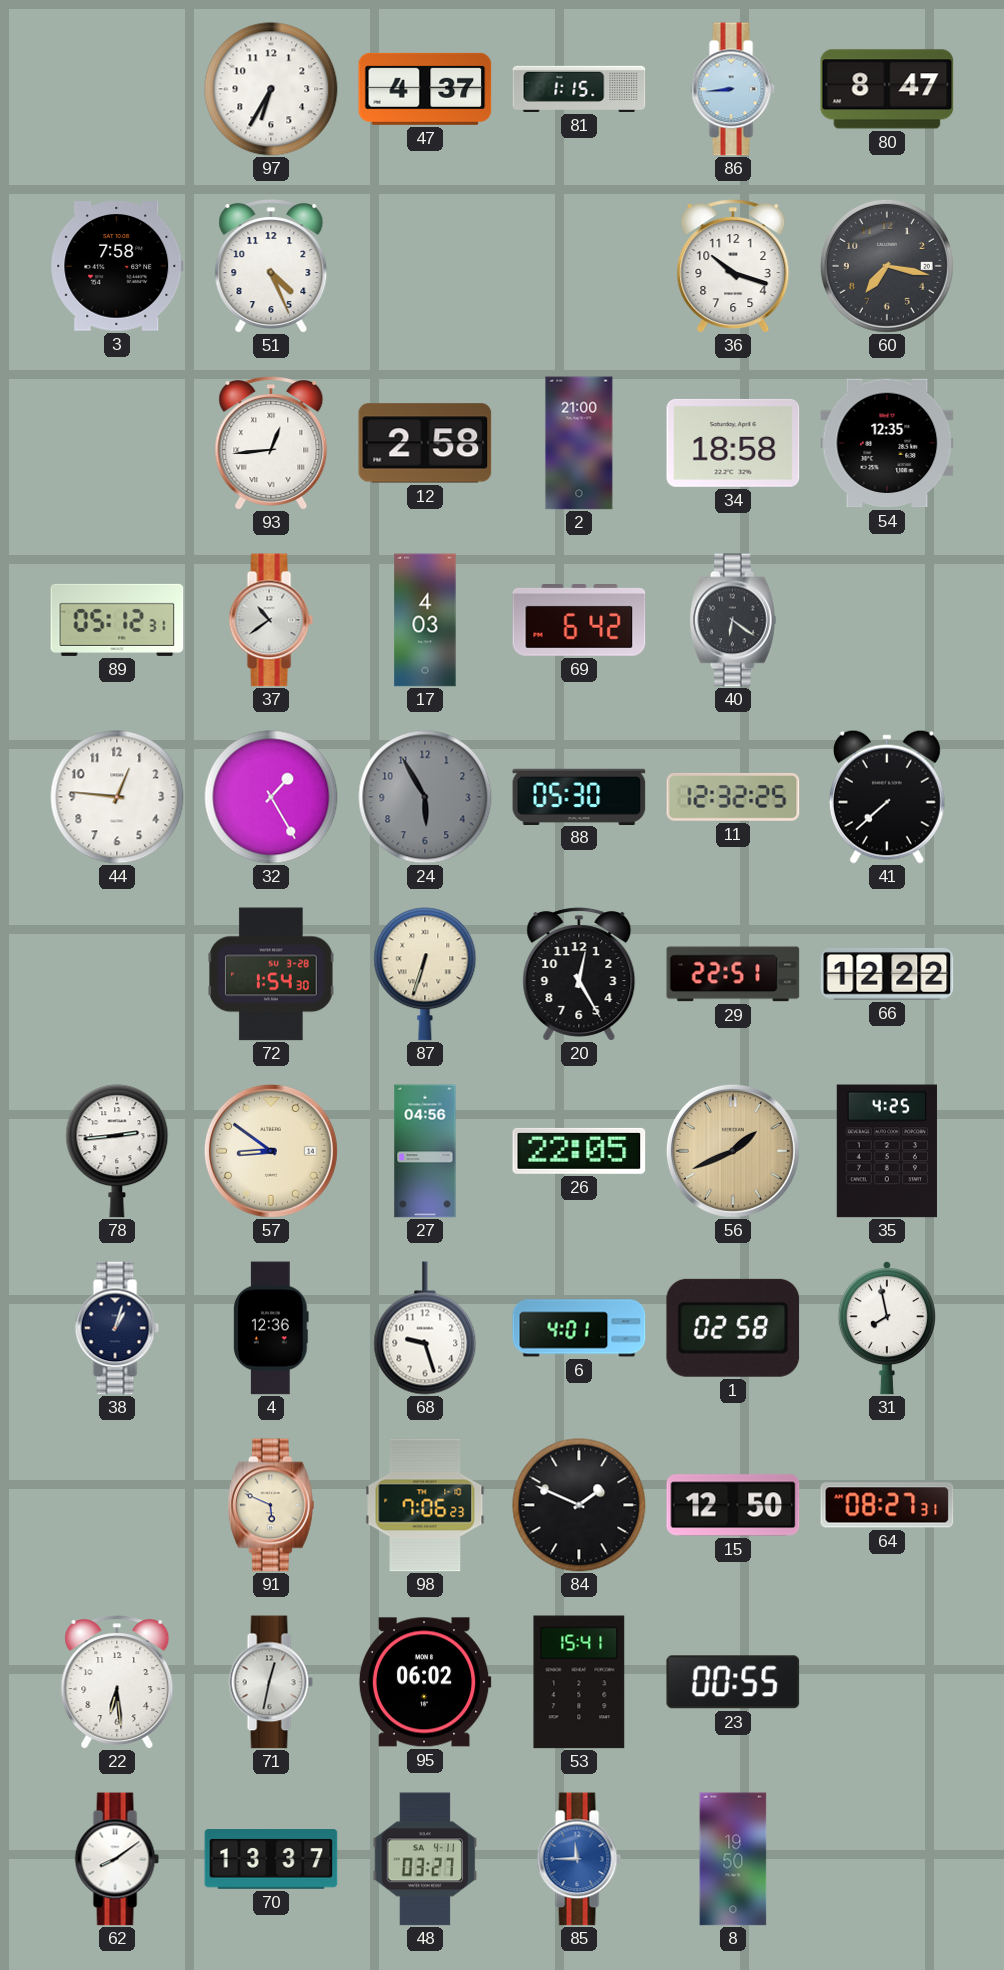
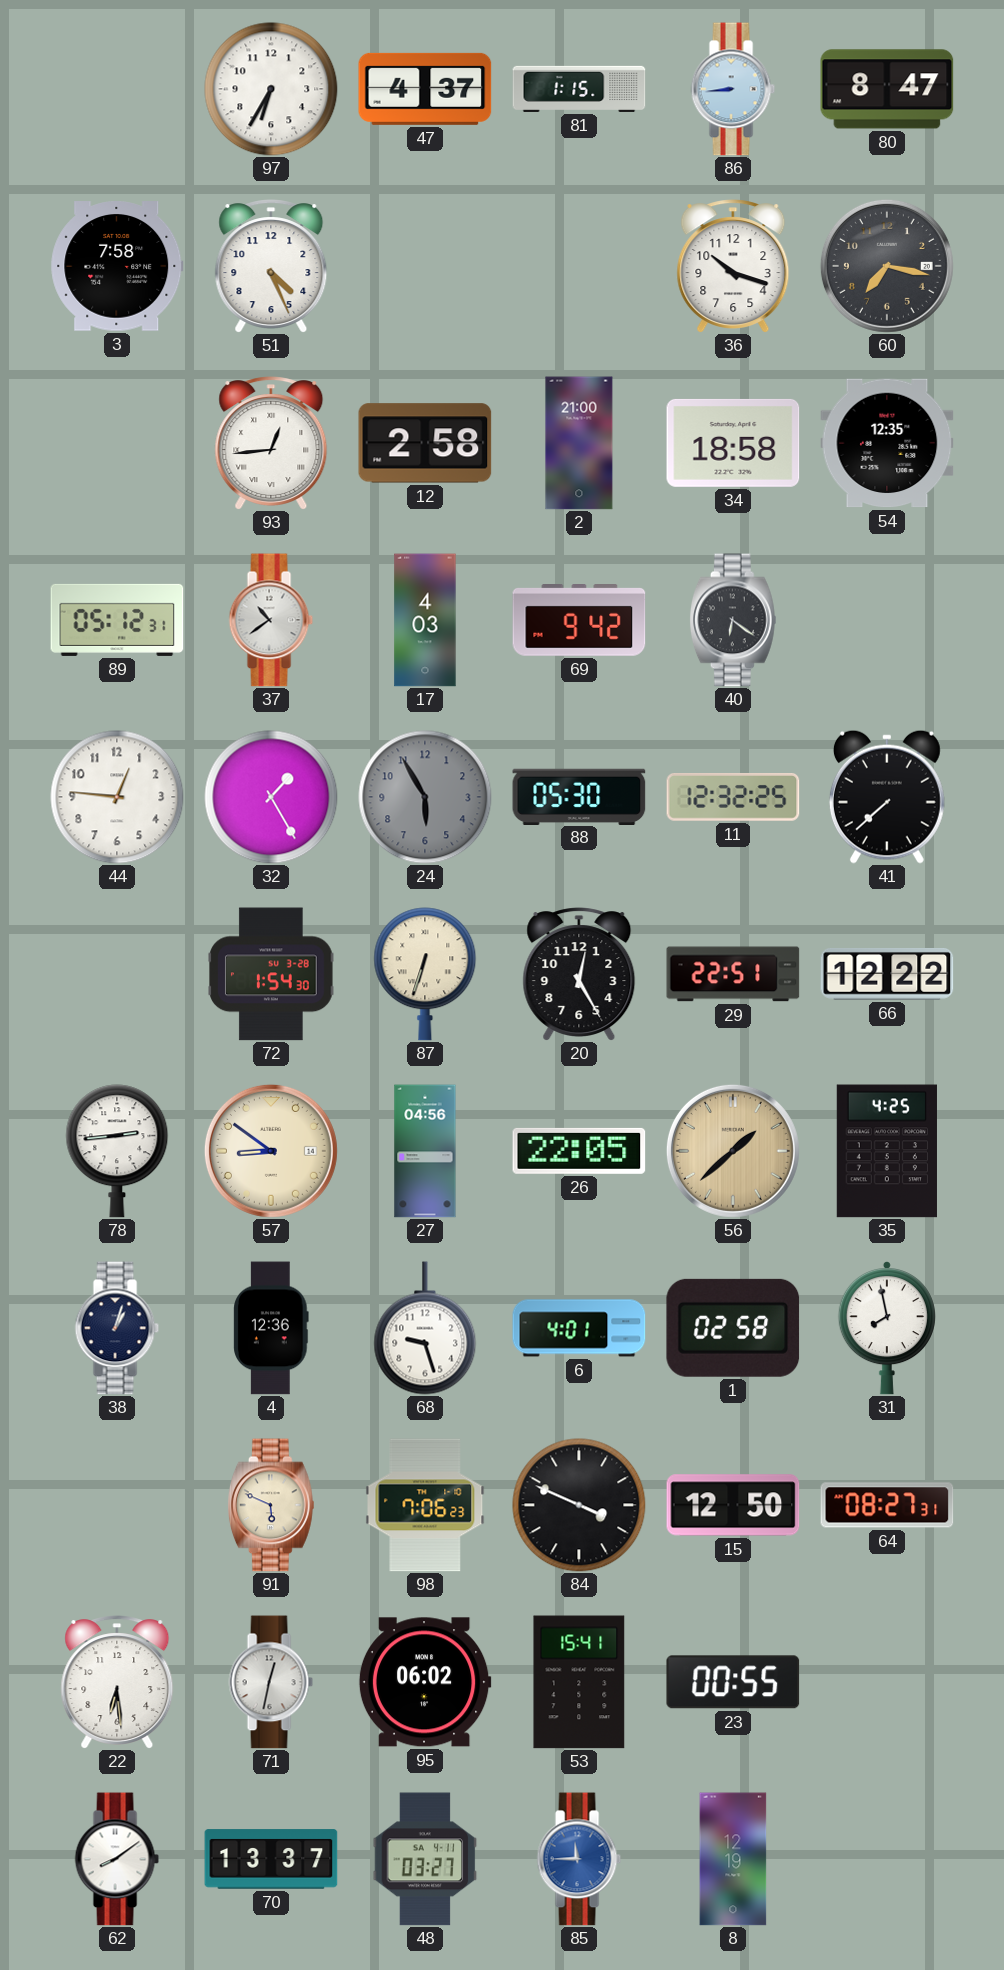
69: 6:42 -> 9:42
56: 1:41 -> 1:38
84: 1:49 -> 3:49
8: 19:50 -> 12:19
